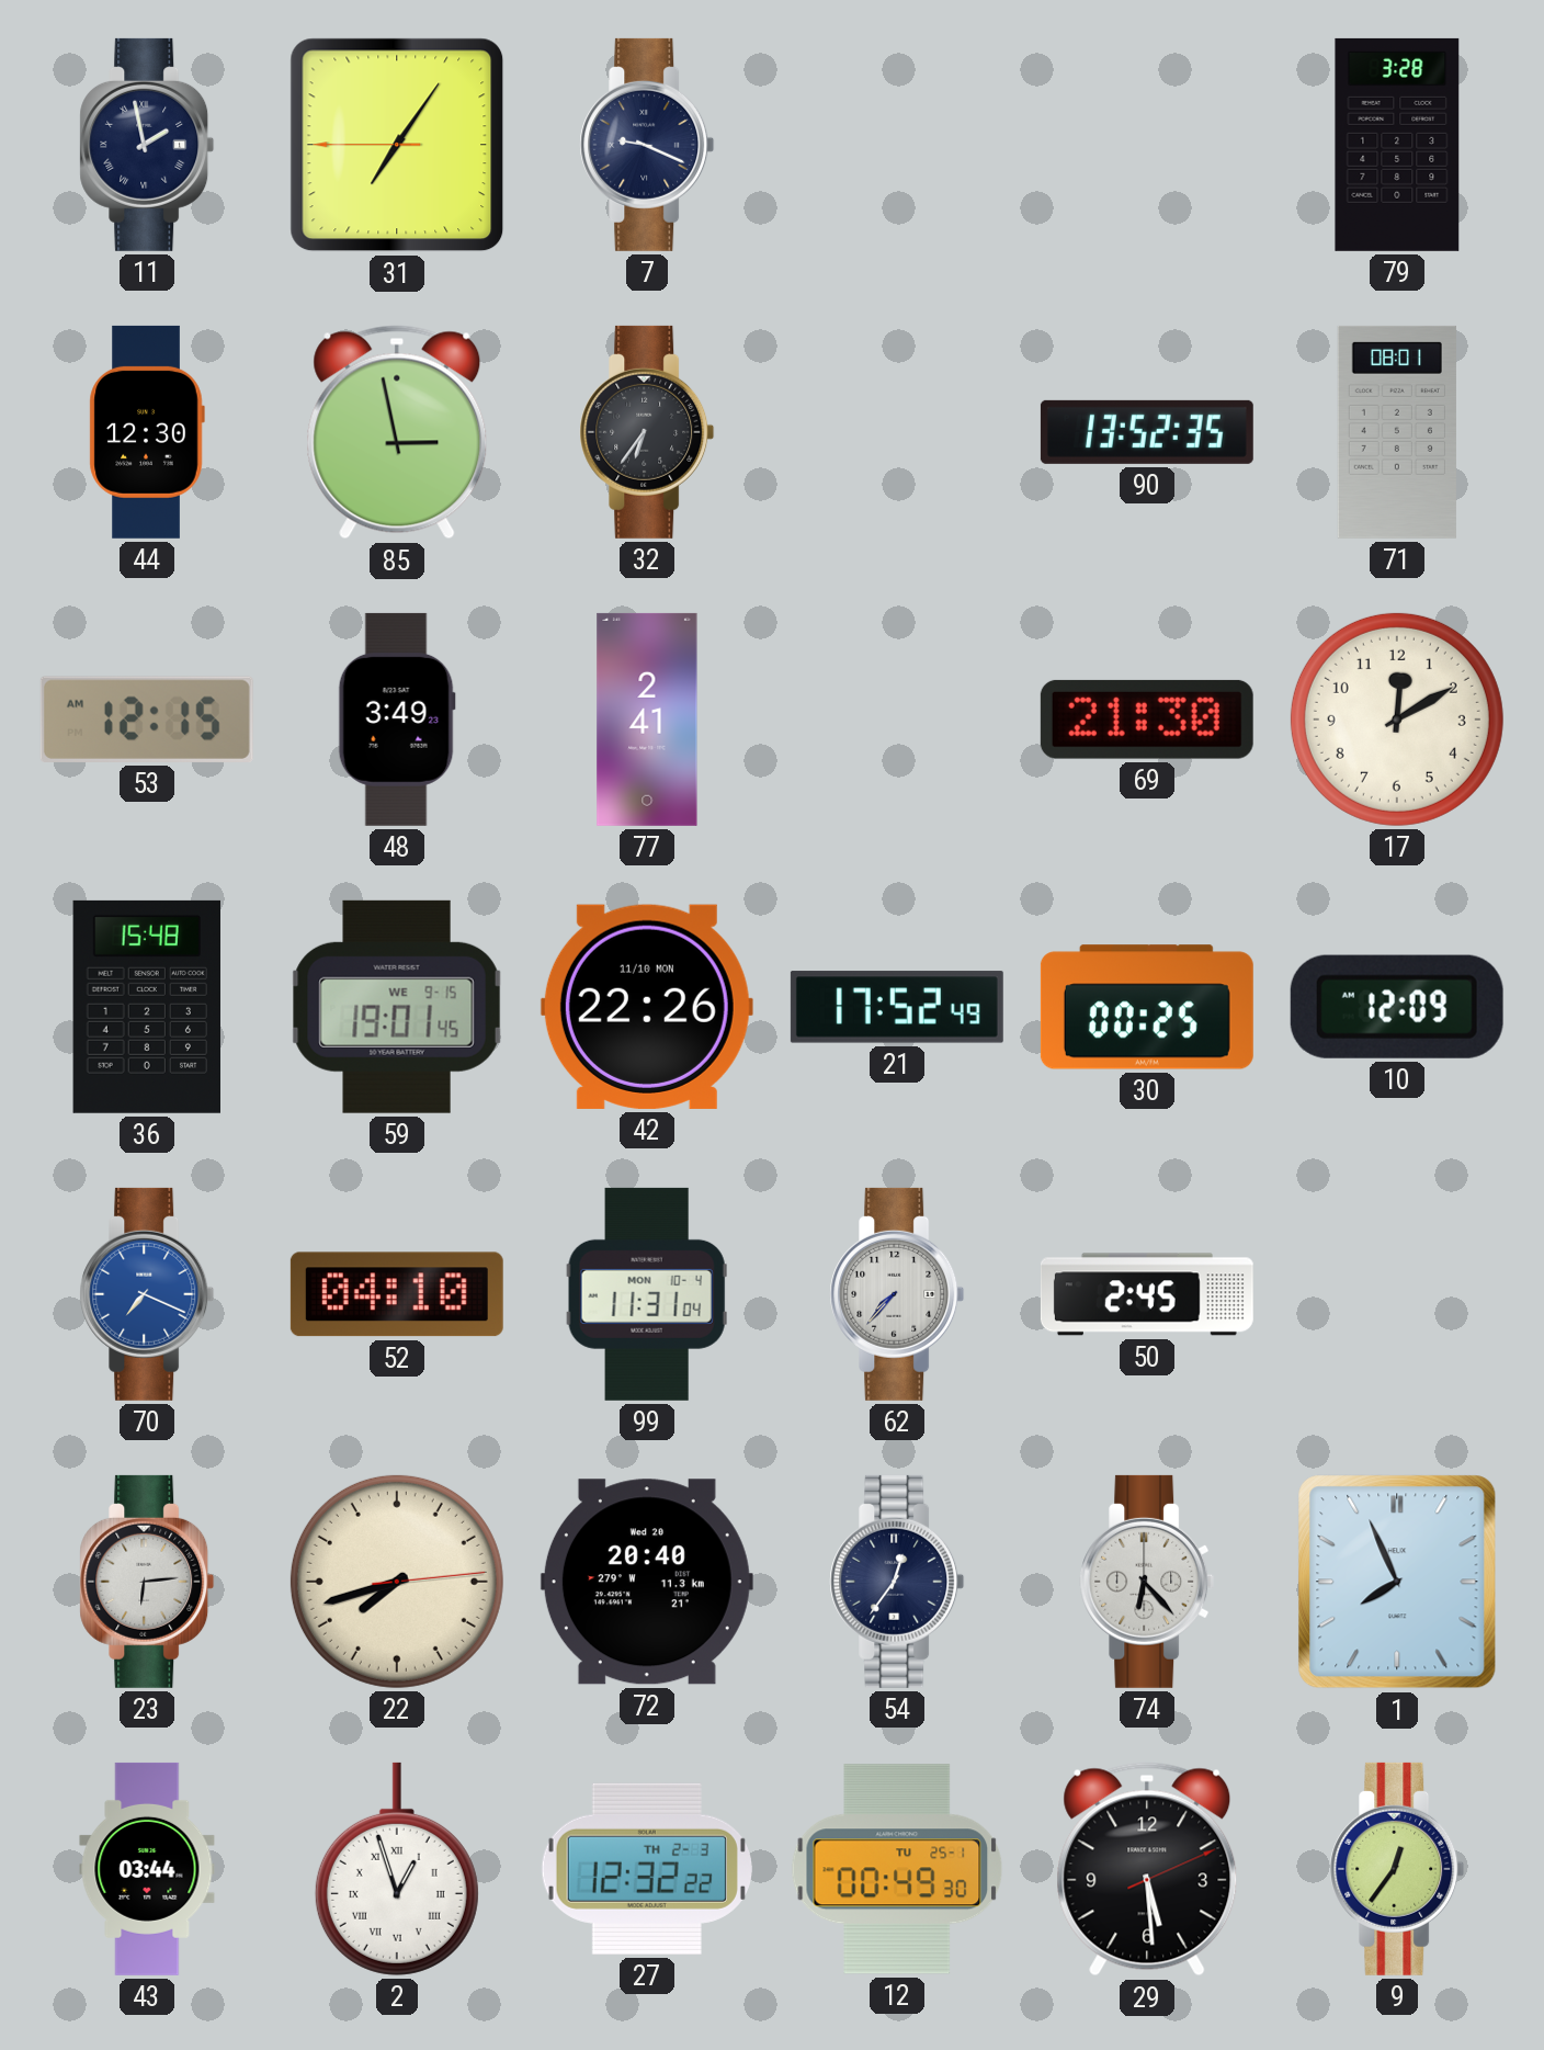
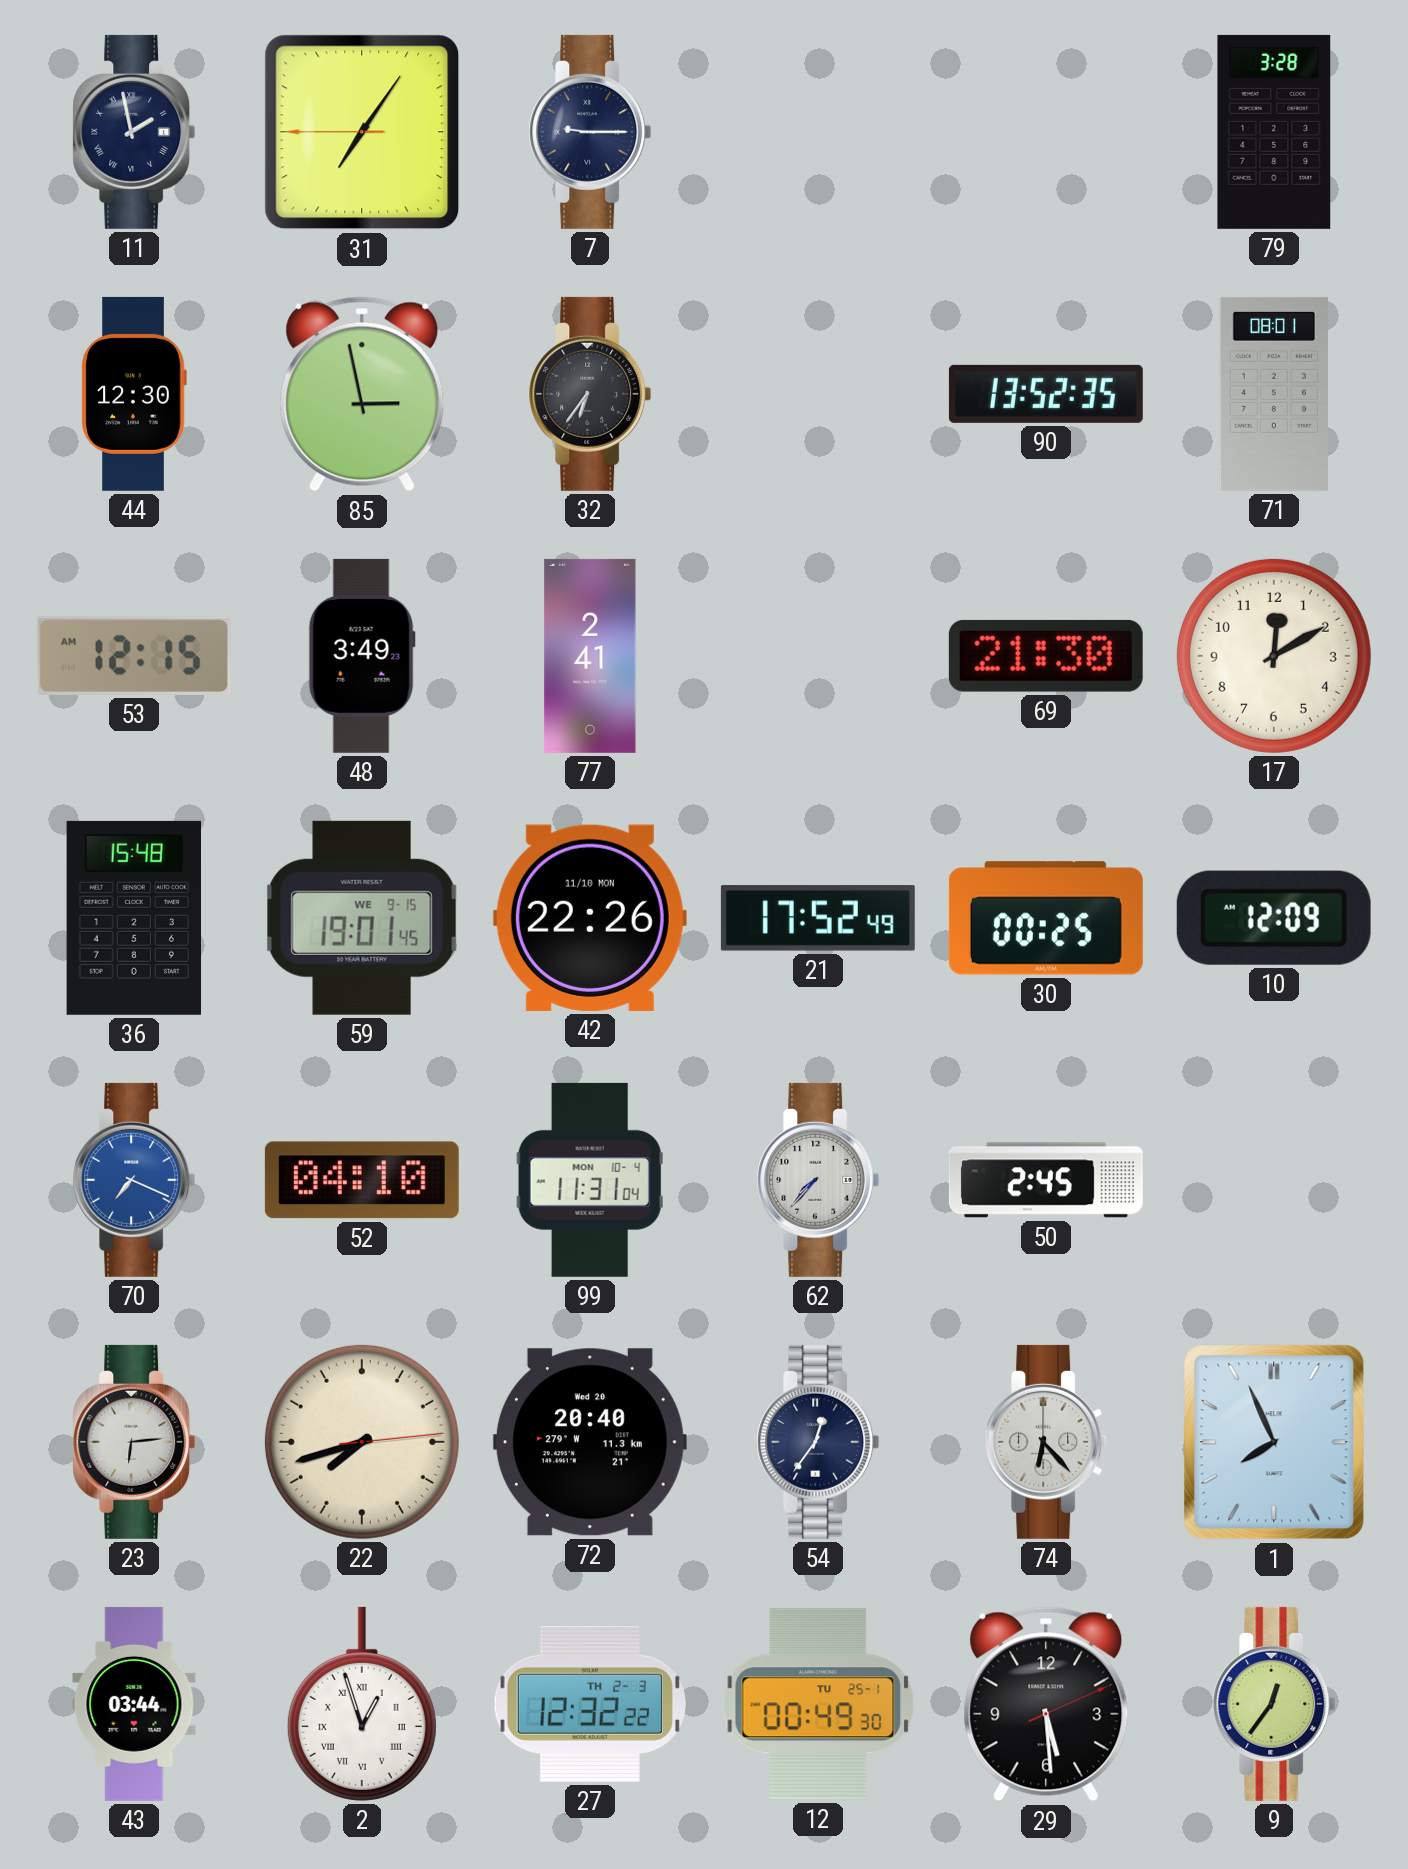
7: 9:19 -> 9:15
